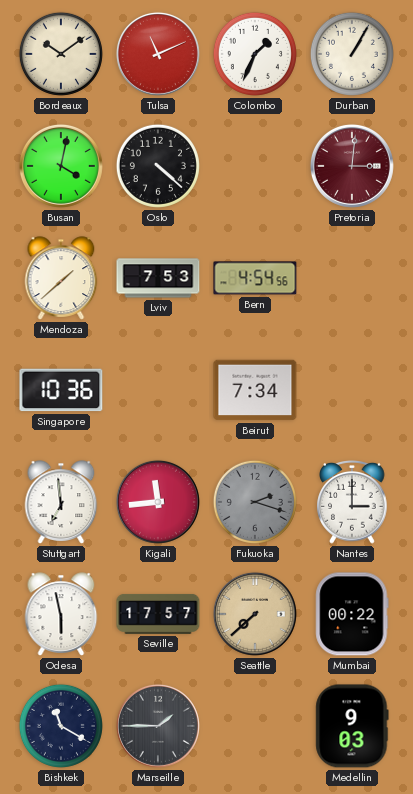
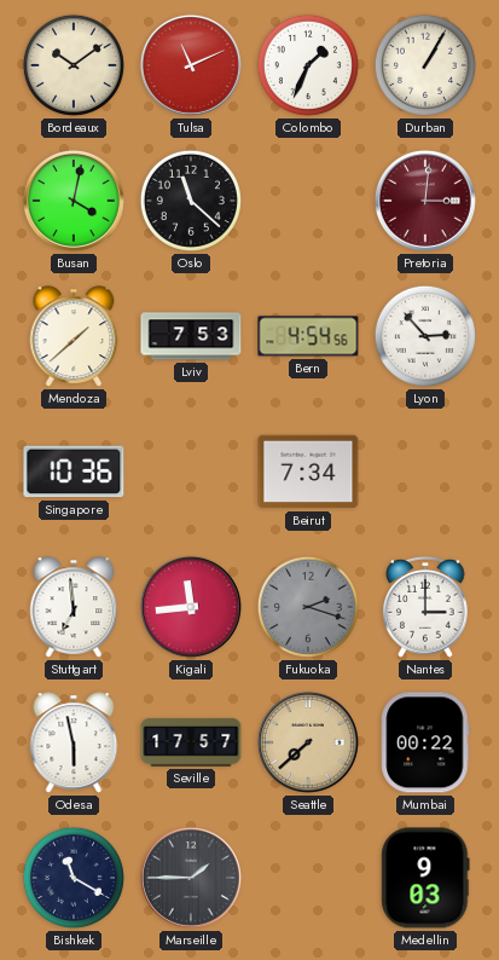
Oslo: 4:22 -> 11:22
Lyon: none -> 2:53
